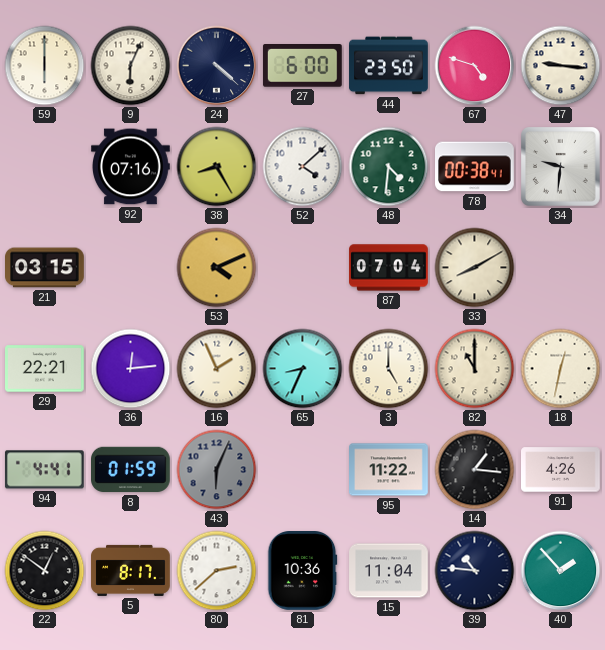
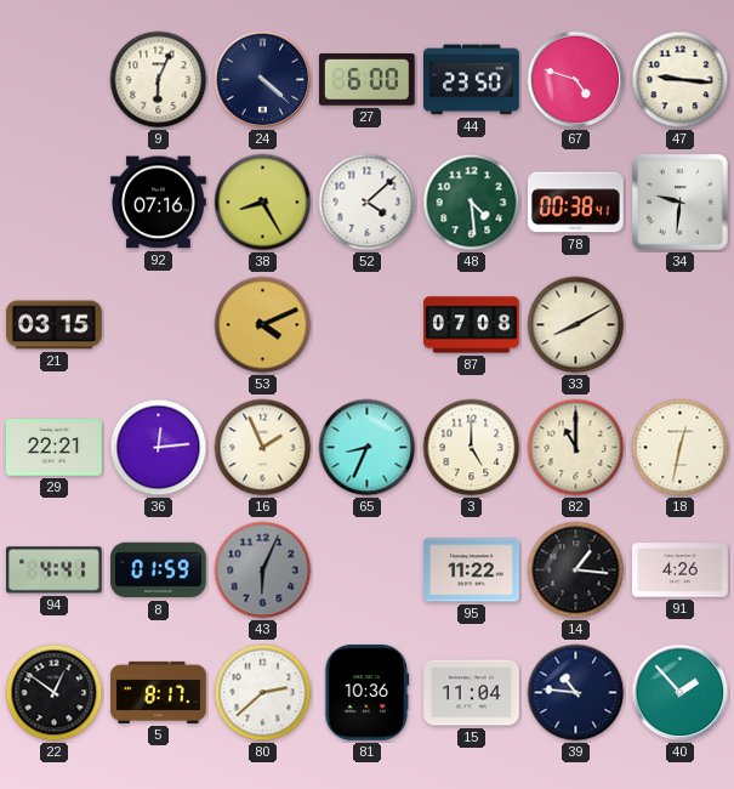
59: 6:00 -> none
48: 4:31 -> 4:29
87: 07:04 -> 07:08
